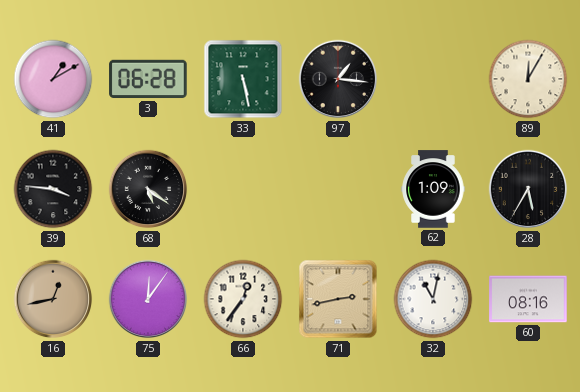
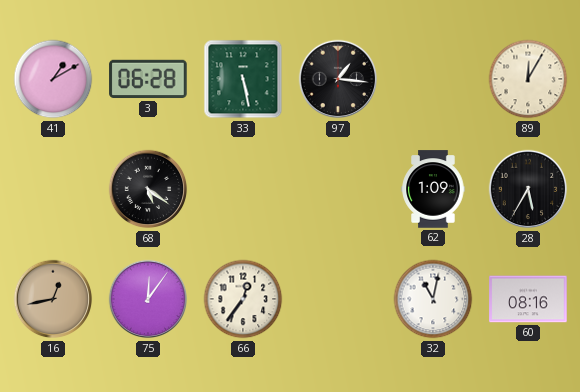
39: 3:46 -> none
71: 2:43 -> none
